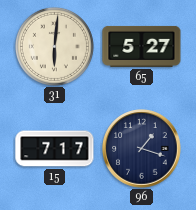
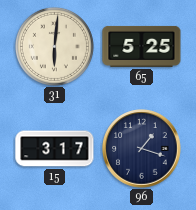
65: 5:27 -> 5:25
15: 7:17 -> 3:17
